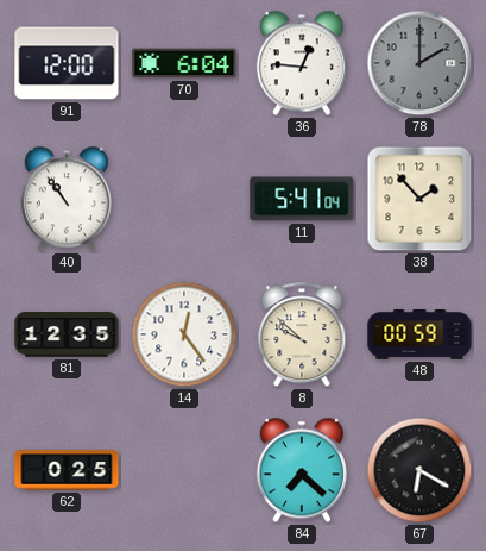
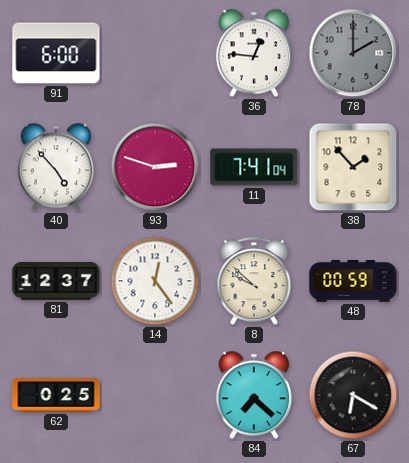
91: 12:00 -> 6:00
70: 6:04 -> none
40: 10:54 -> 4:53
93: none -> 2:48
11: 5:41 -> 7:41
81: 12:35 -> 12:37
